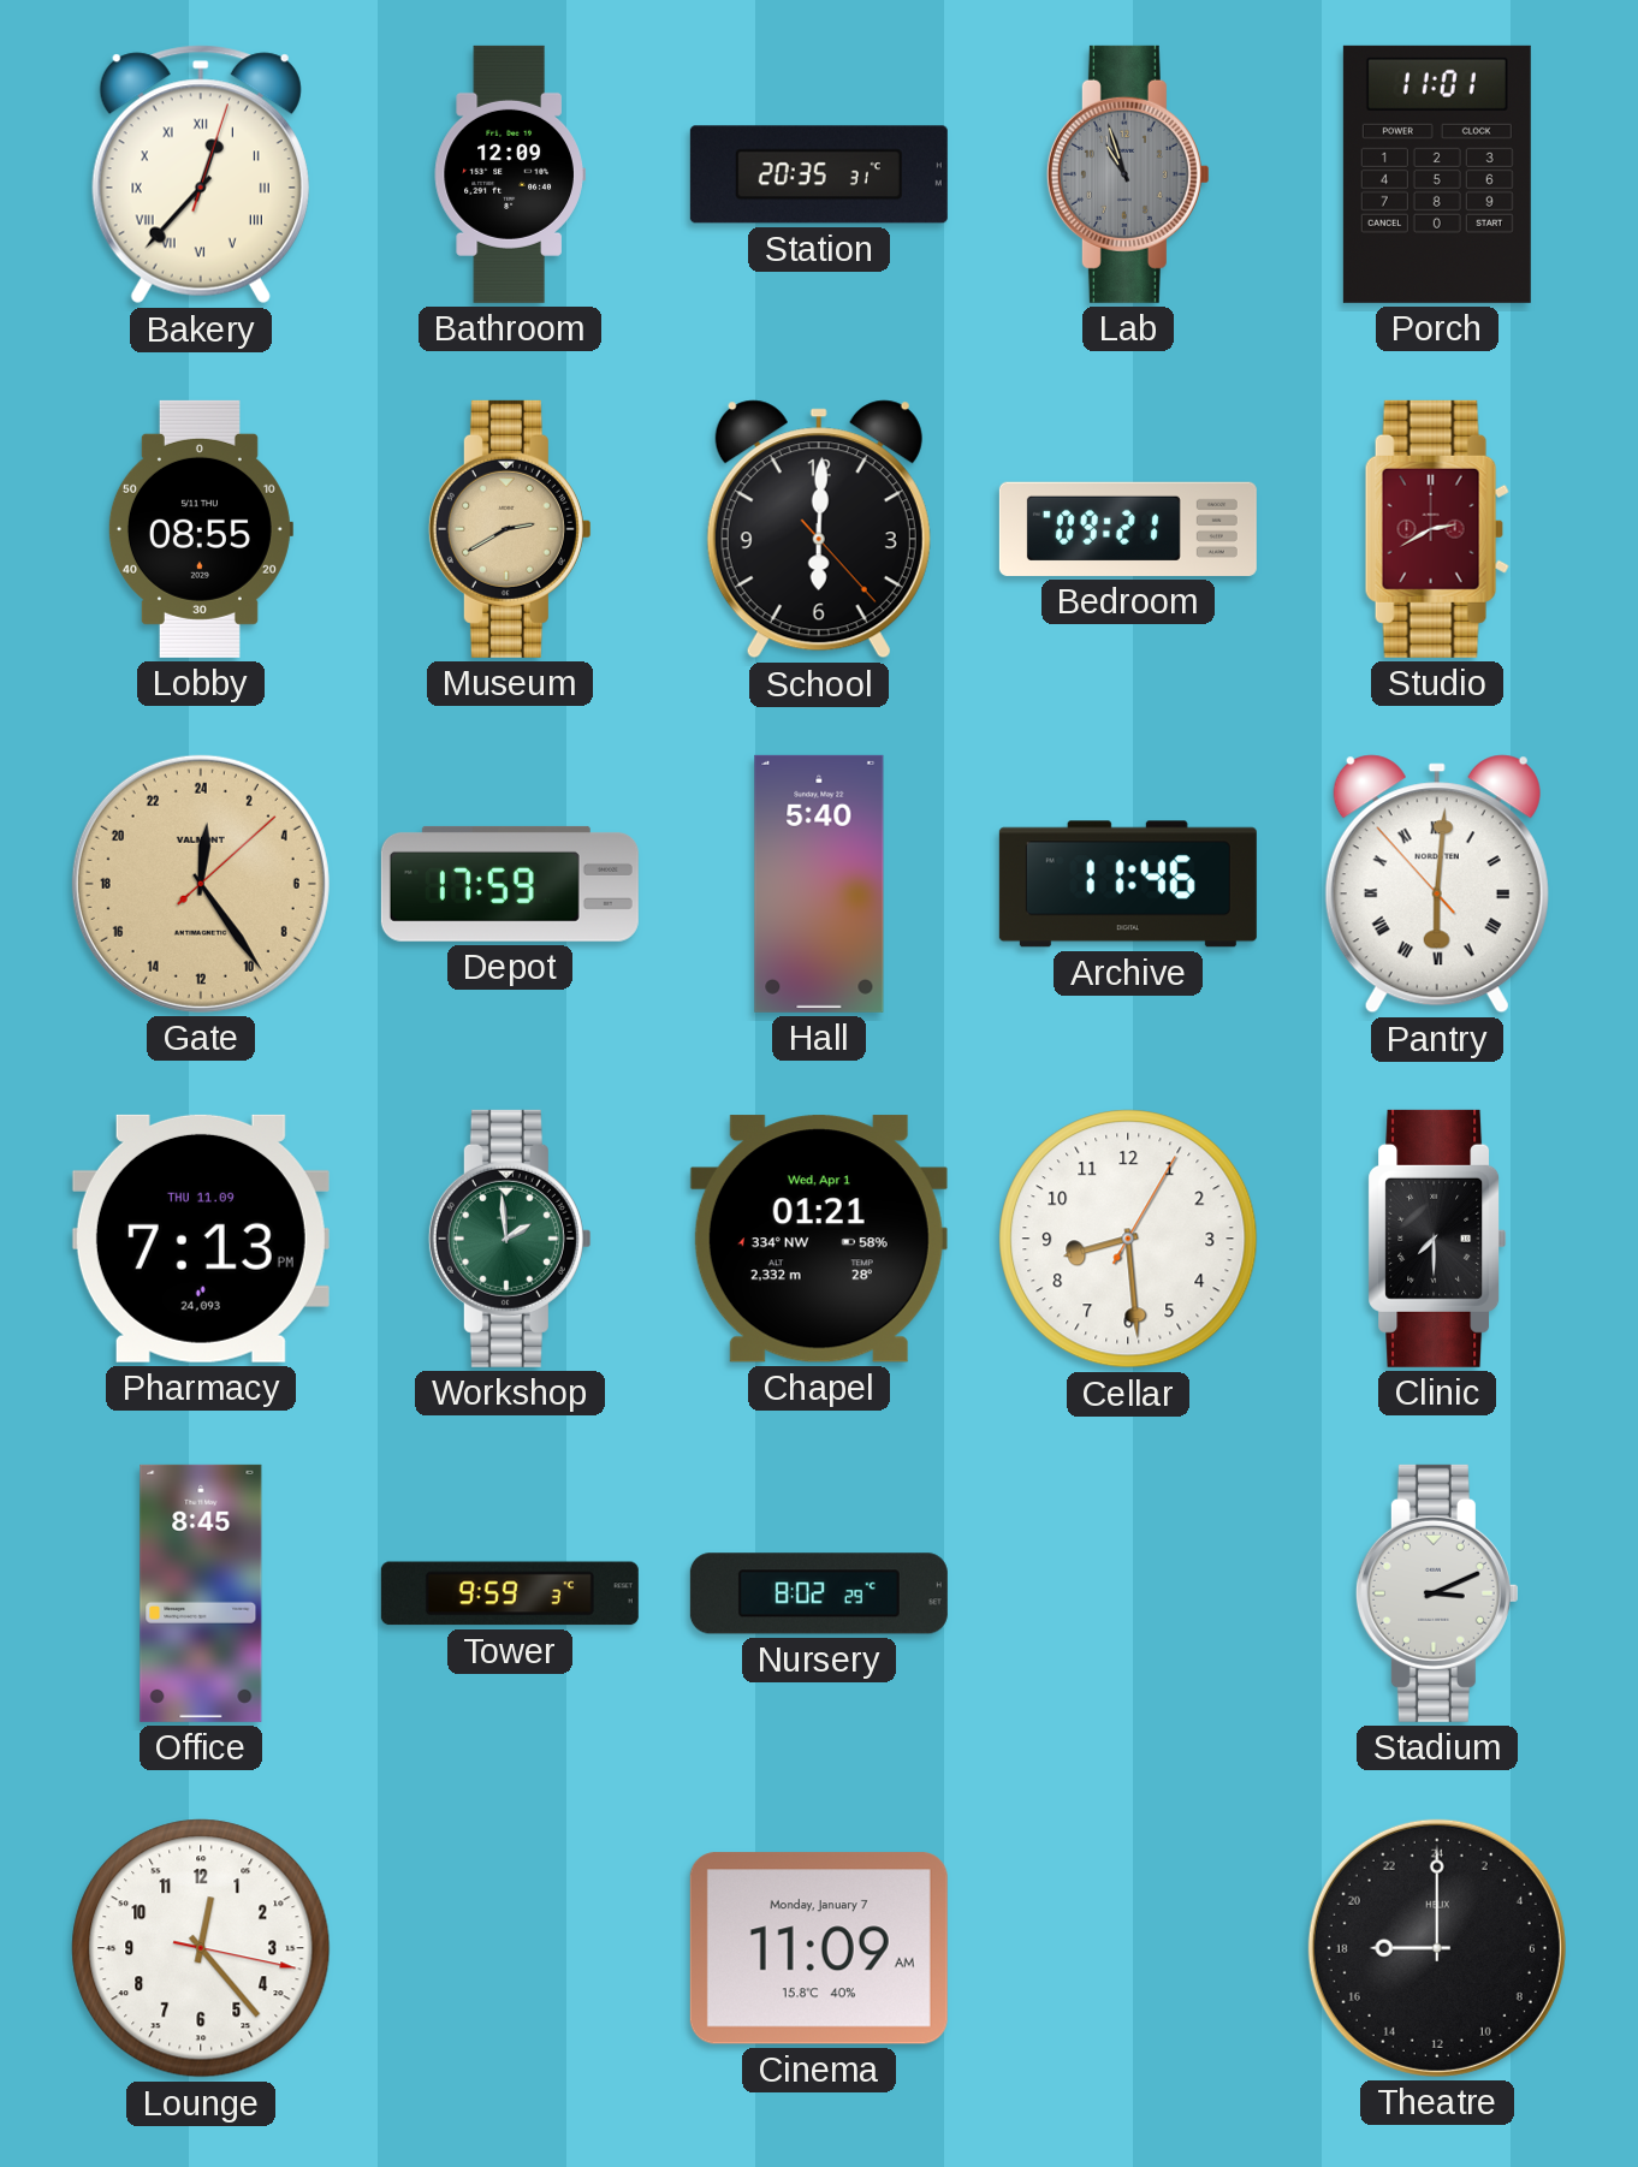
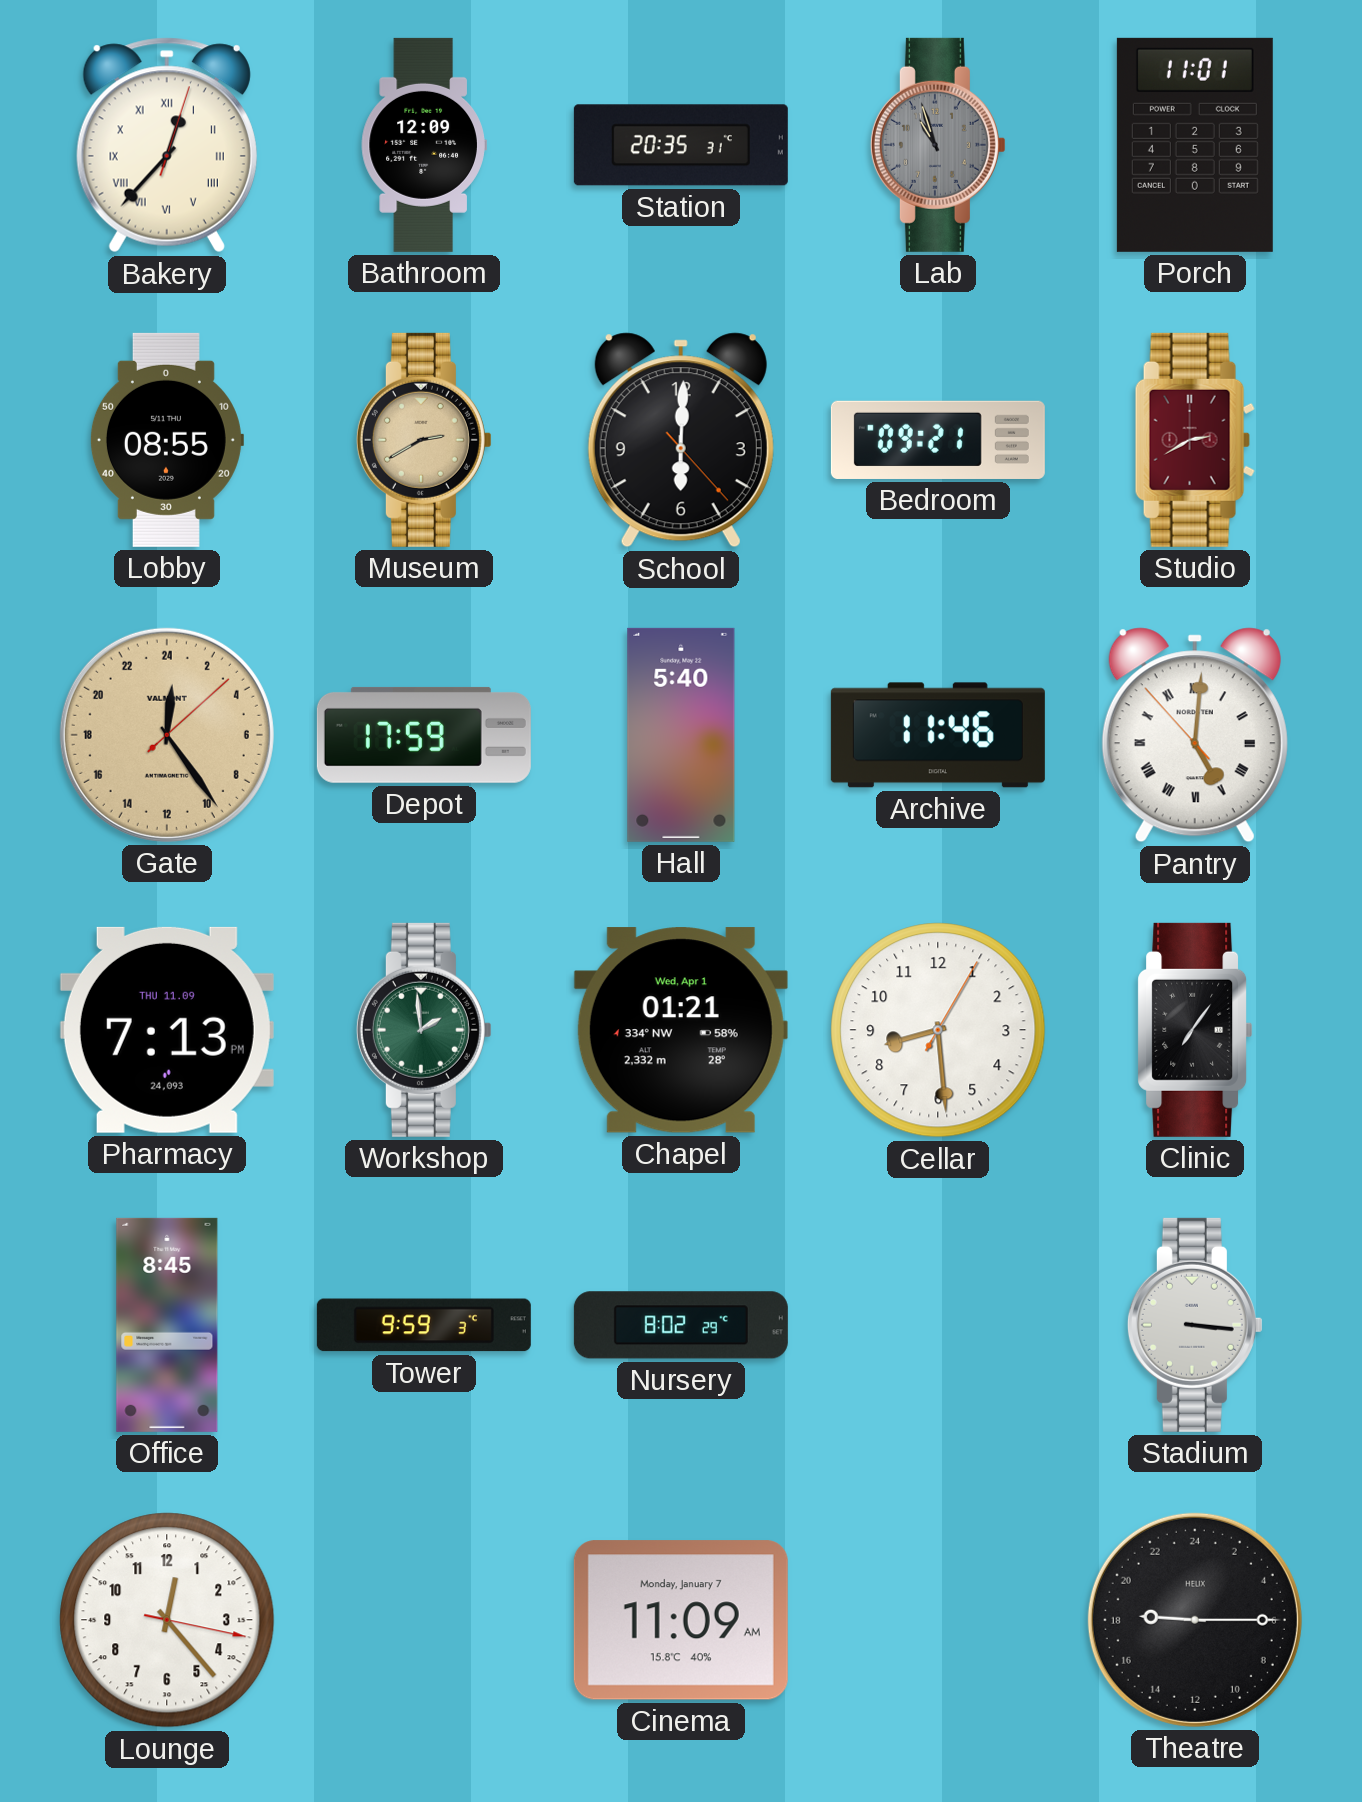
Pantry: 6:00 -> 5:00
Clinic: 7:30 -> 7:06
Stadium: 3:11 -> 3:16
Theatre: 18:00 -> 18:15
